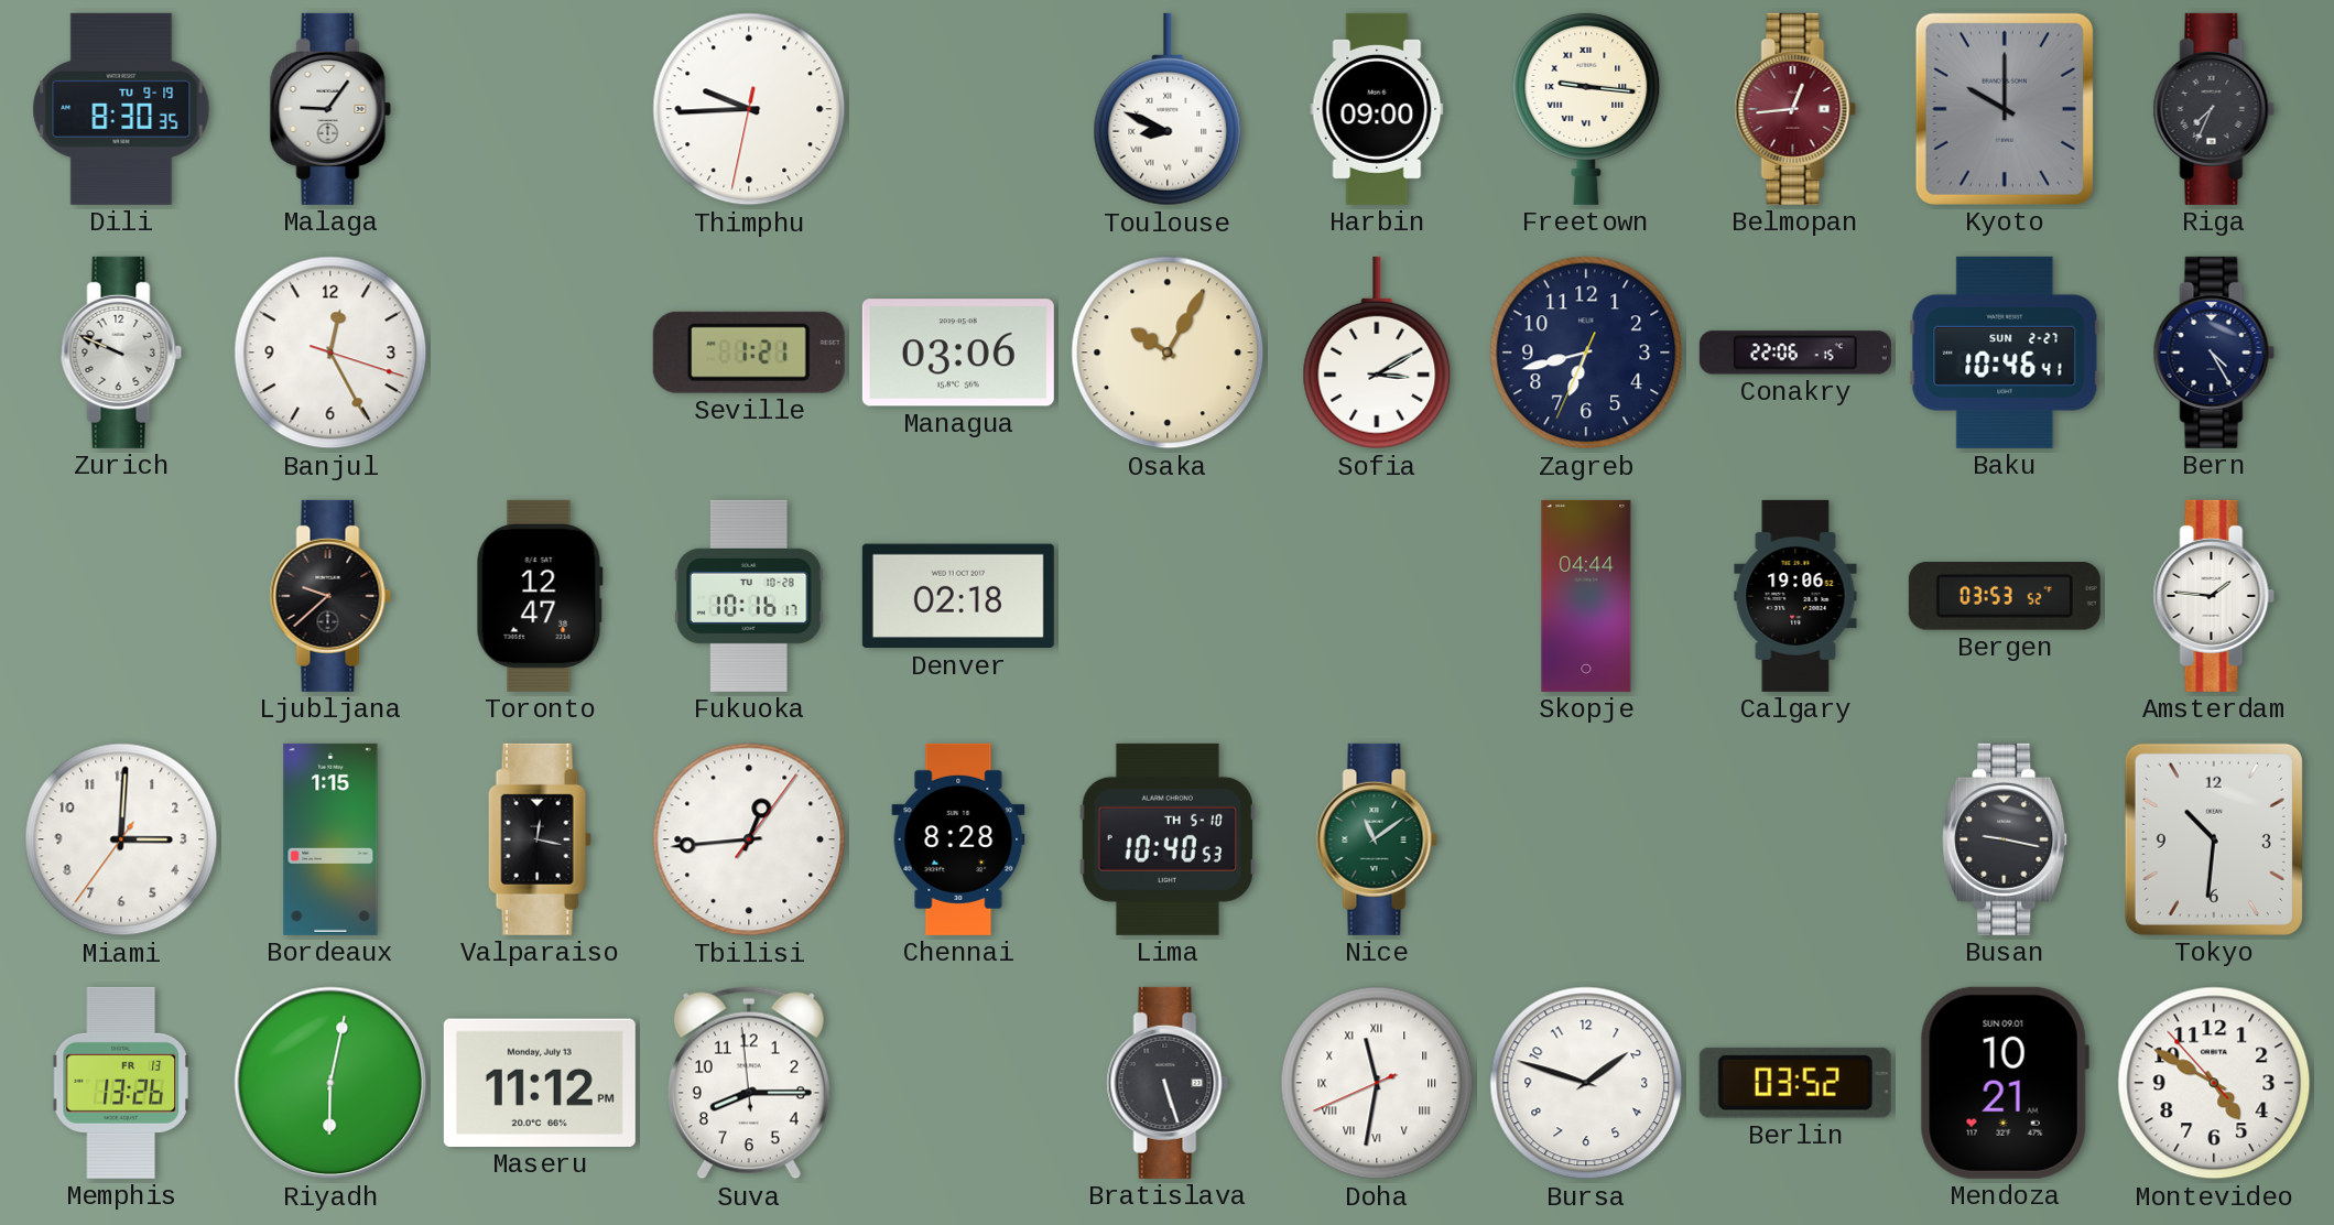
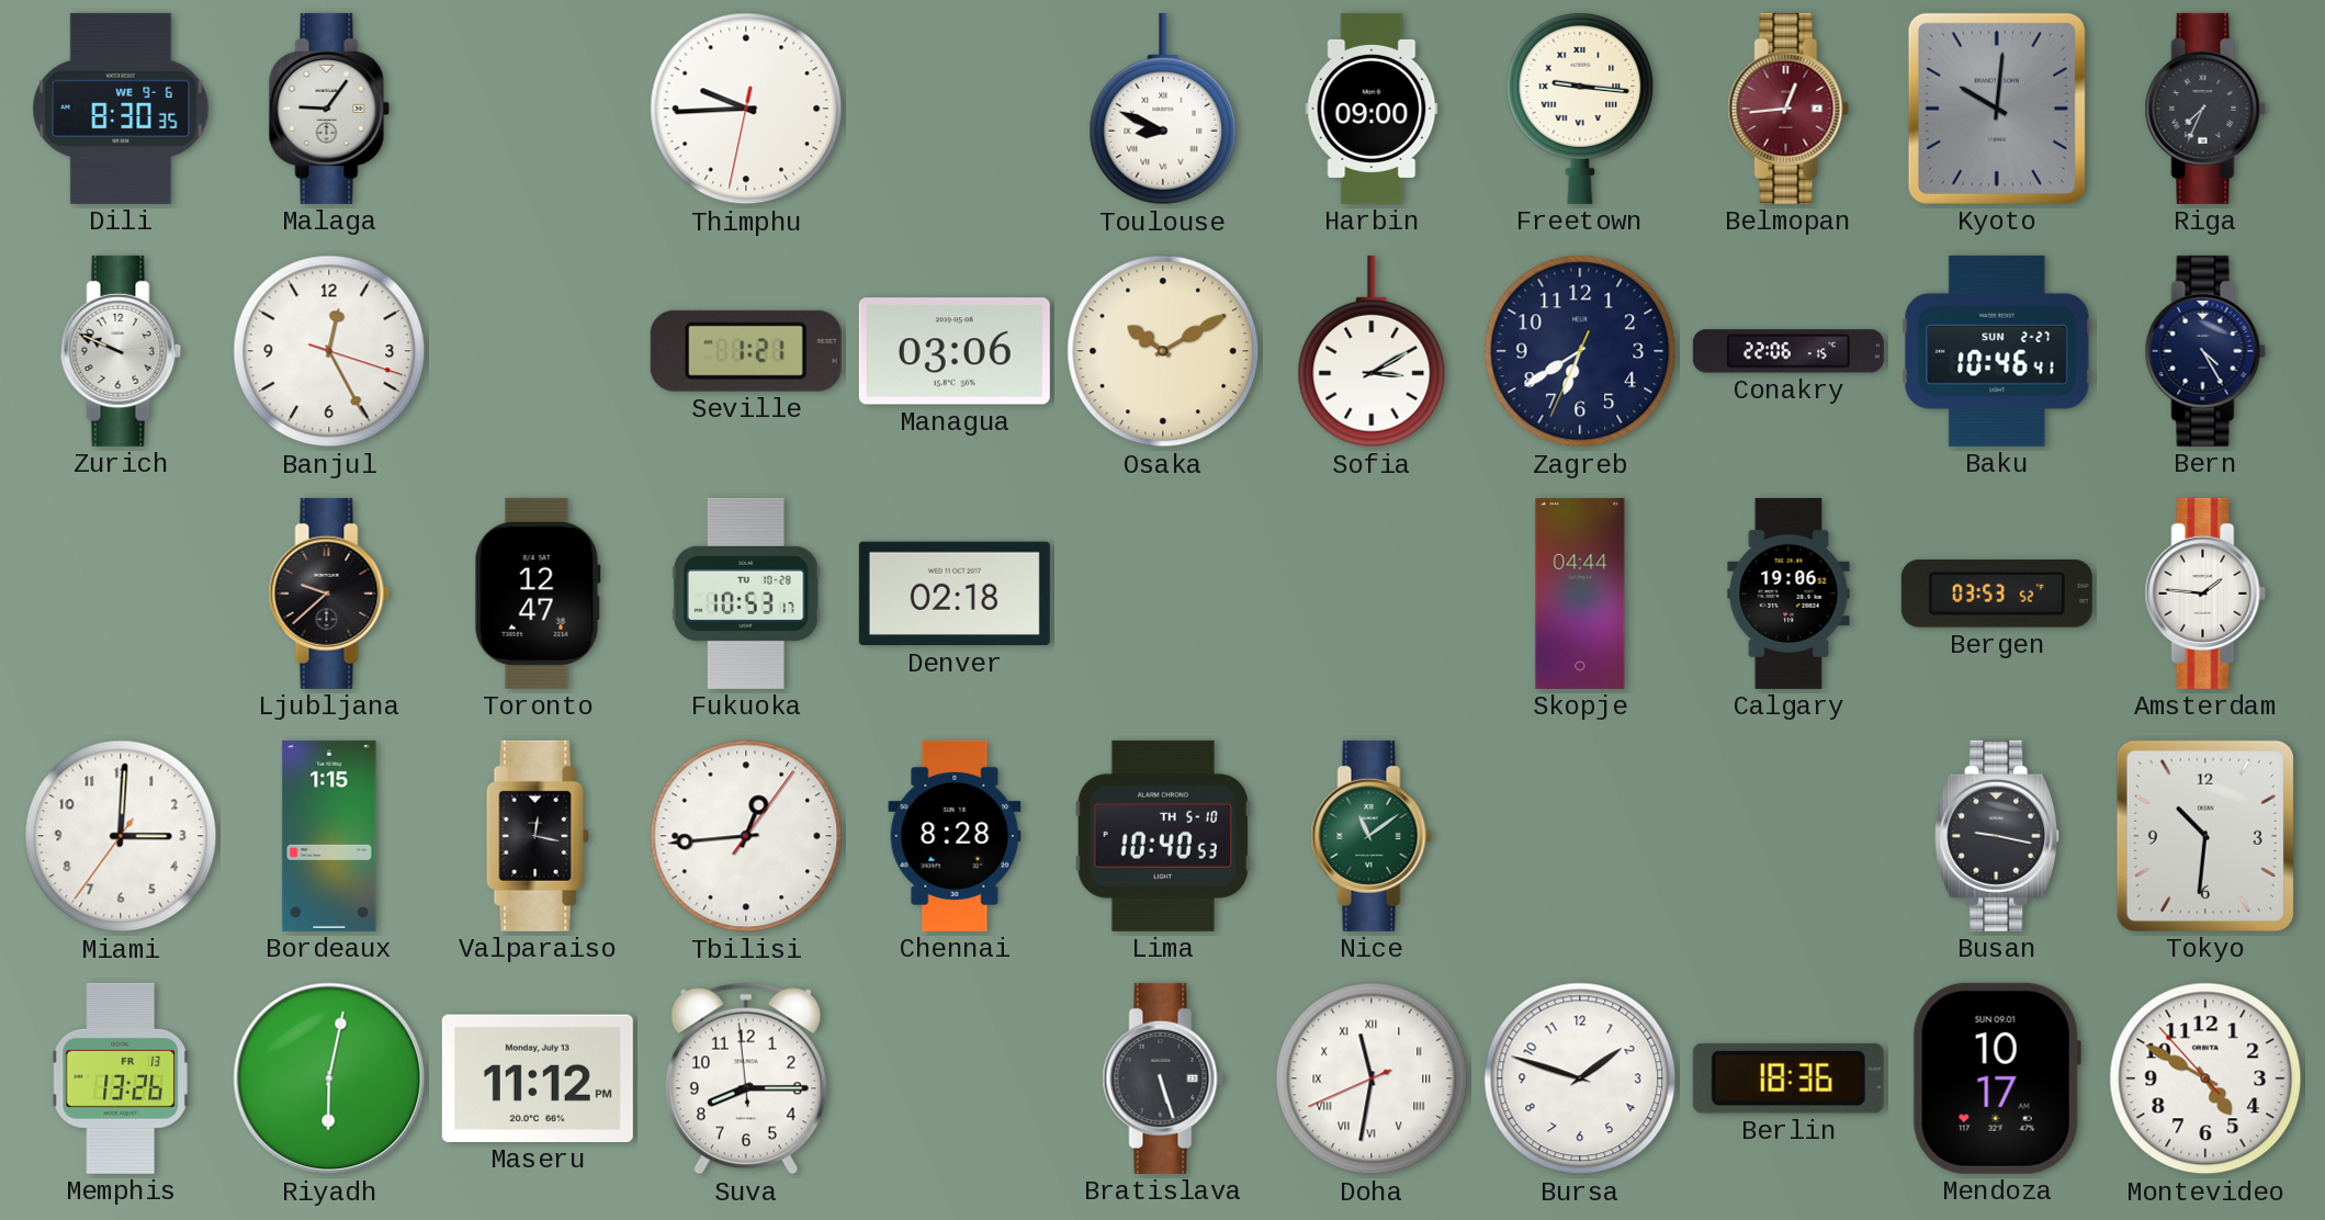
Dili date: TU 9-19 -> WE 9-6
Kyoto: 10:00 -> 10:01
Osaka: 10:05 -> 10:10
Zagreb: 6:42 -> 6:39
Fukuoka: 10:16 -> 10:53
Berlin: 03:52 -> 18:36
Mendoza: 10:21 -> 10:17
